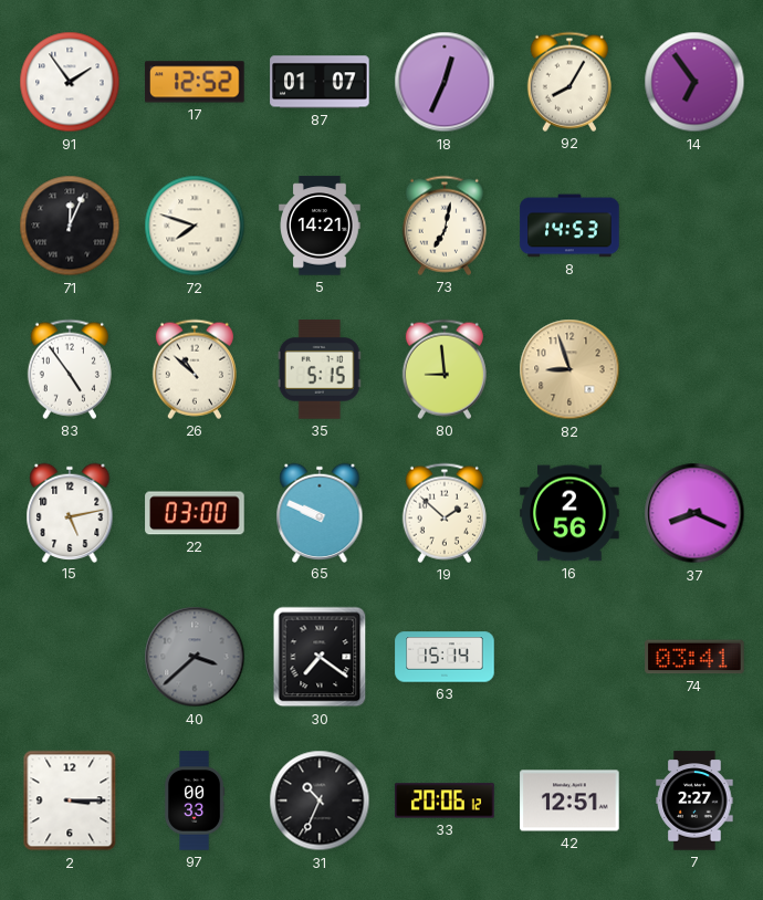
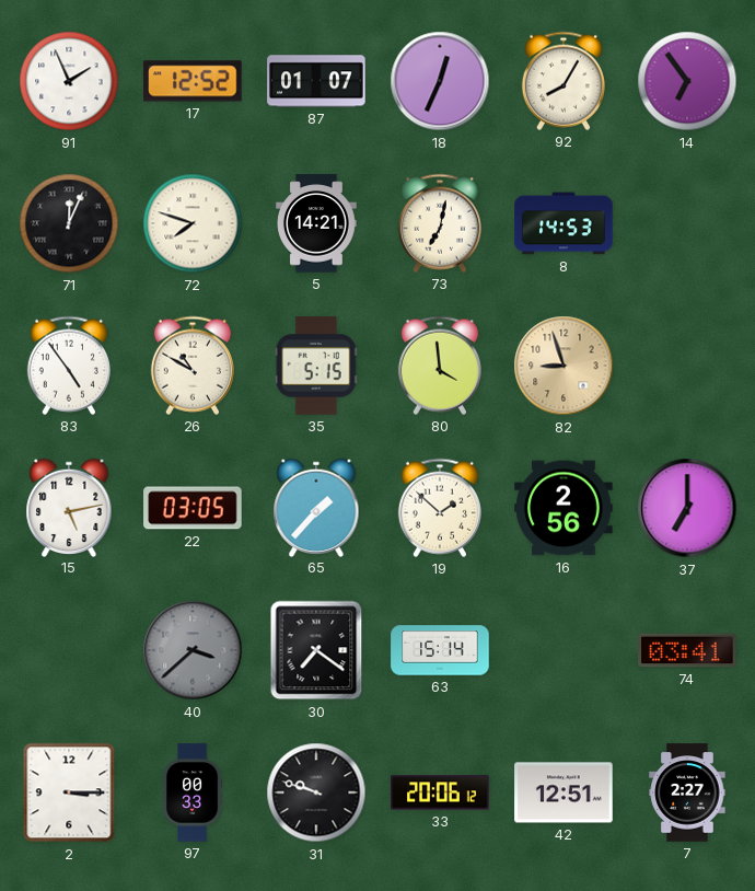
91: 1:54 -> 1:56
26: 10:52 -> 10:50
80: 8:59 -> 3:59
22: 03:00 -> 03:05
65: 9:49 -> 1:37
37: 8:19 -> 7:00
31: 10:34 -> 9:48
